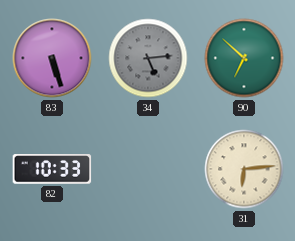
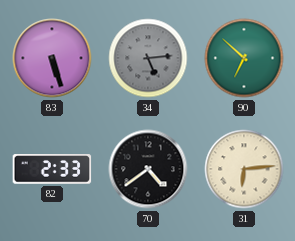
82: 10:33 -> 2:33
70: none -> 4:39
